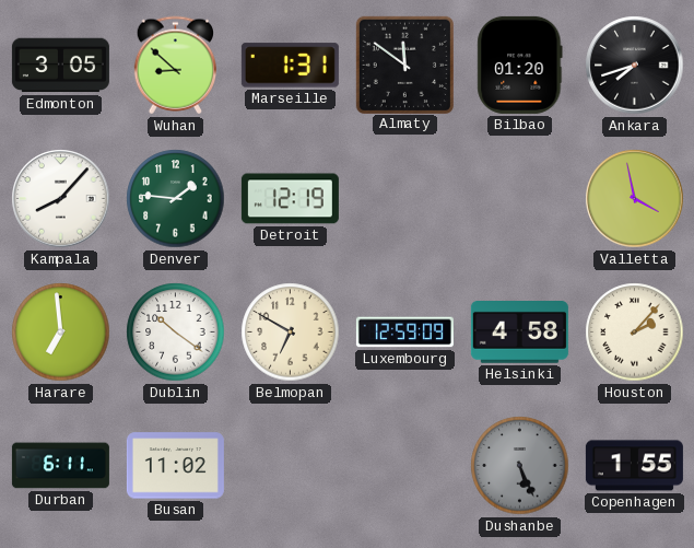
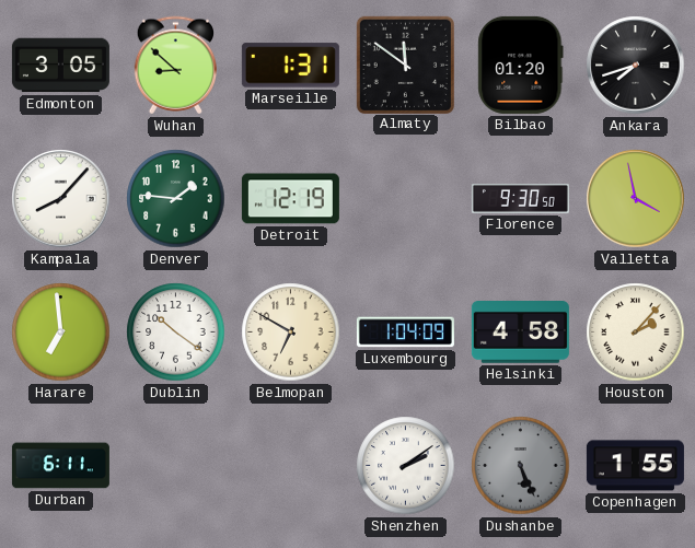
Florence: none -> 9:30
Luxembourg: 12:59 -> 1:04
Busan: 11:02 -> none
Shenzhen: none -> 2:09
